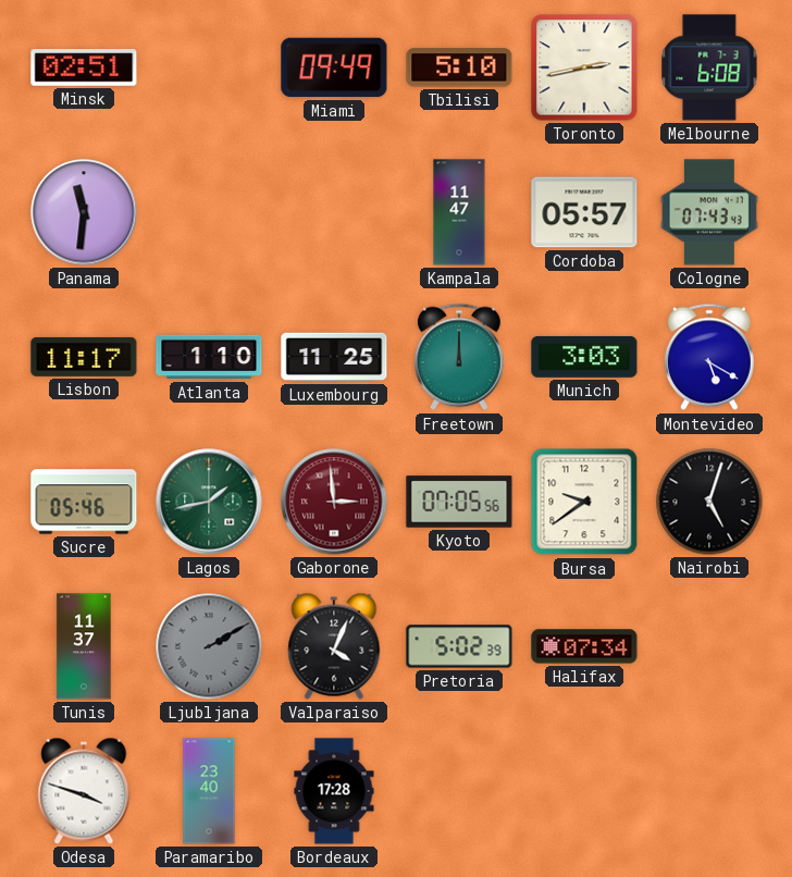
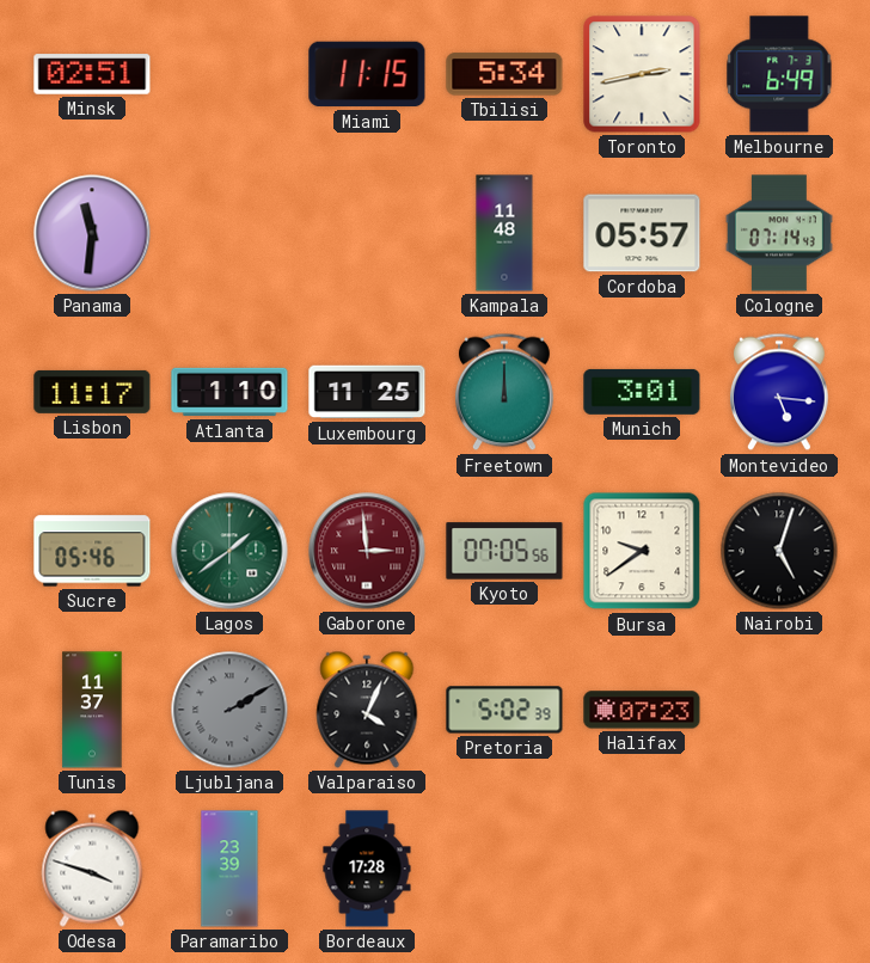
Miami: 09:49 -> 11:15
Tbilisi: 5:10 -> 5:34
Melbourne: 6:08 -> 6:49
Kampala: 11:47 -> 11:48
Cologne: 07:43 -> 07:14
Munich: 3:03 -> 3:01
Montevideo: 5:20 -> 5:16
Lagos: 1:43 -> 1:39
Halifax: 07:34 -> 07:23
Paramaribo: 23:40 -> 23:39
